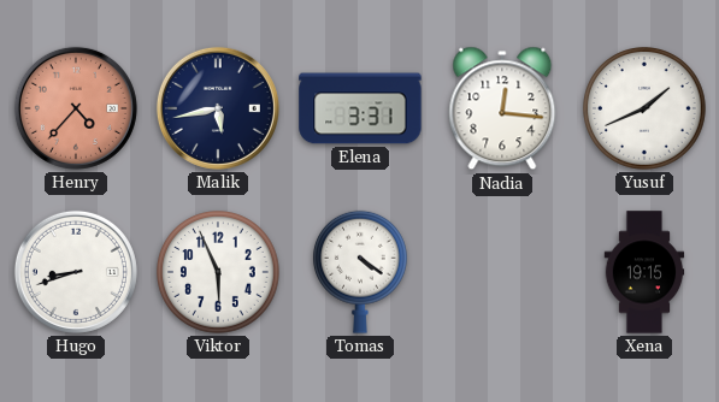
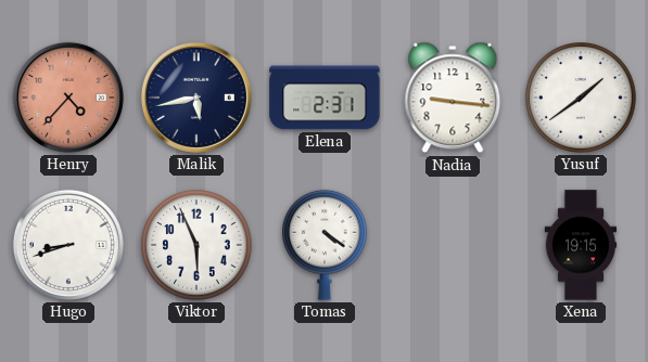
Elena: 3:31 -> 2:31
Nadia: 12:16 -> 9:16
Yusuf: 1:41 -> 1:39
